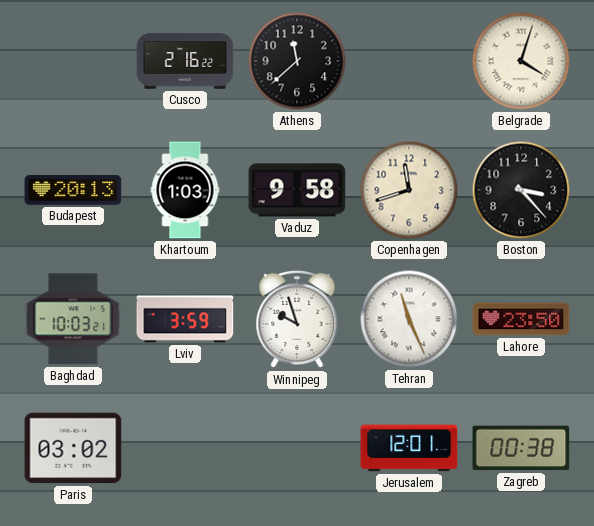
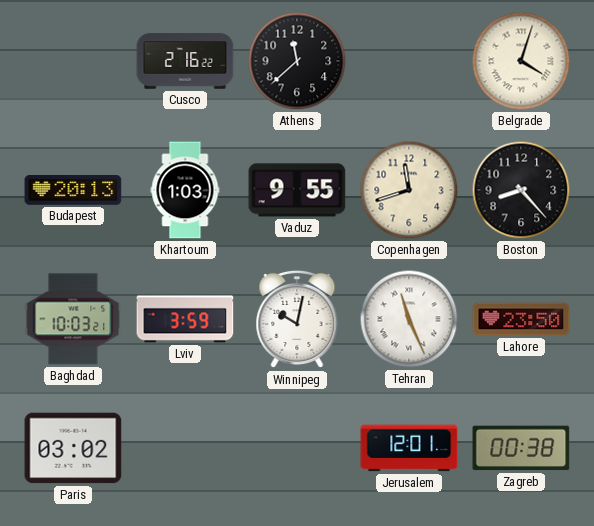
Vaduz: 9:58 -> 9:55
Boston: 3:23 -> 8:23
Winnipeg: 9:57 -> 10:02
